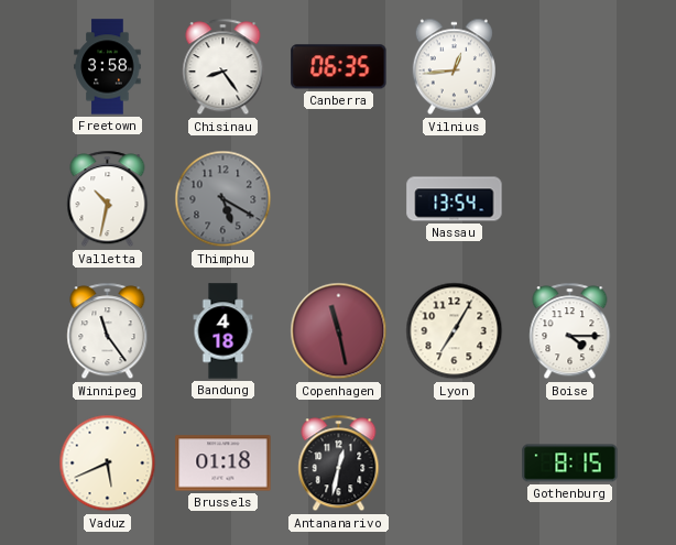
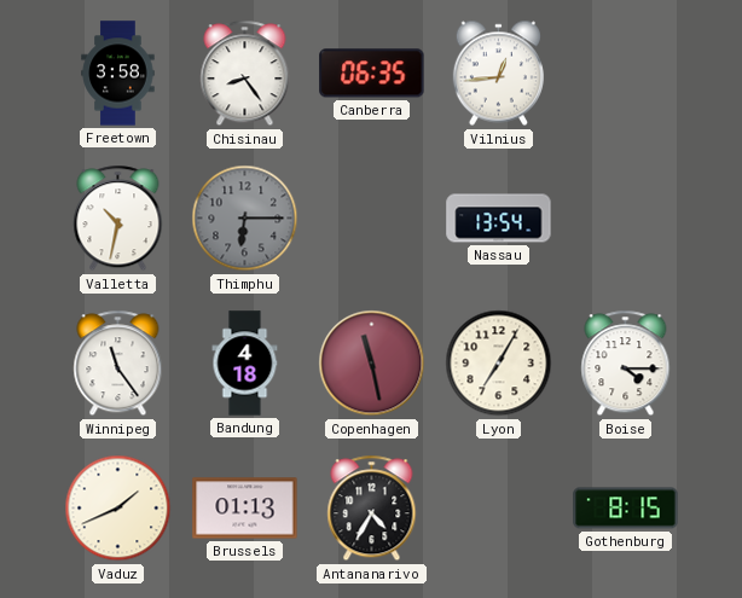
Thimphu: 5:20 -> 6:15
Vaduz: 5:41 -> 1:41
Brussels: 01:18 -> 01:13
Antananarivo: 12:32 -> 4:35
